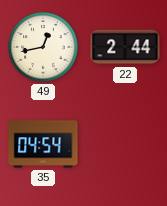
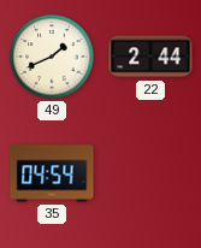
49: 12:43 -> 1:41
